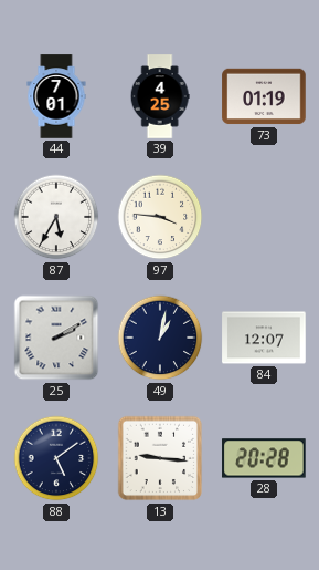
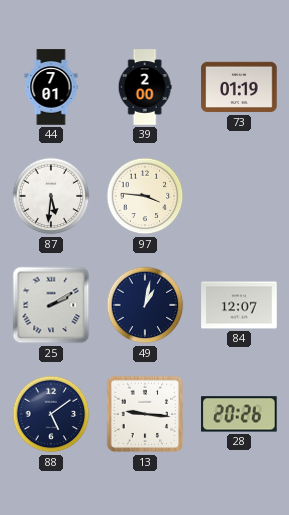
39: 4:25 -> 2:00
87: 5:35 -> 5:31
28: 20:28 -> 20:26
